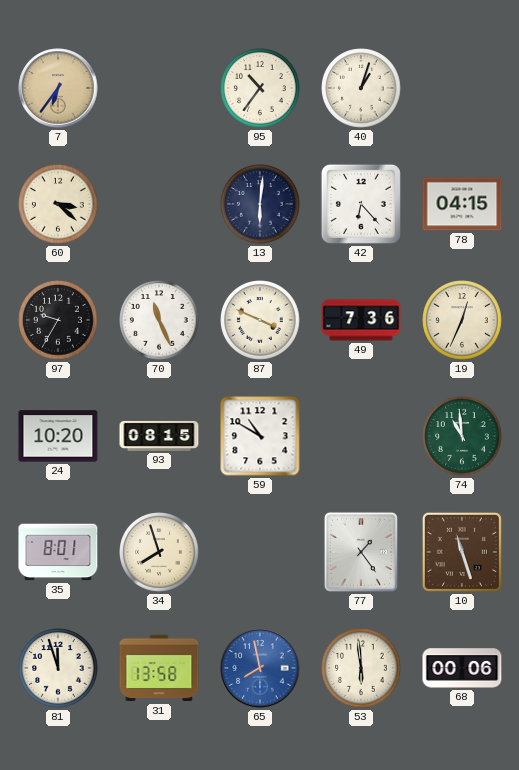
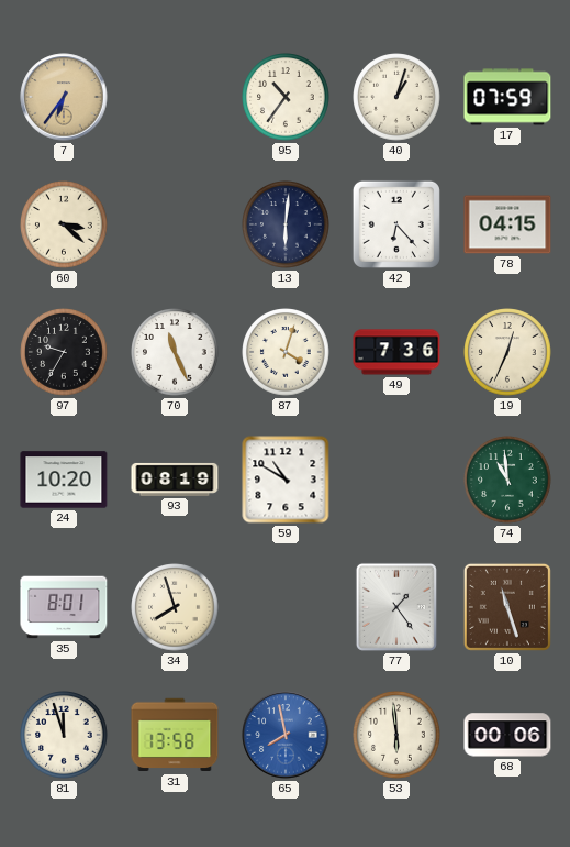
17: none -> 07:59
87: 3:49 -> 4:03
93: 08:15 -> 08:19
